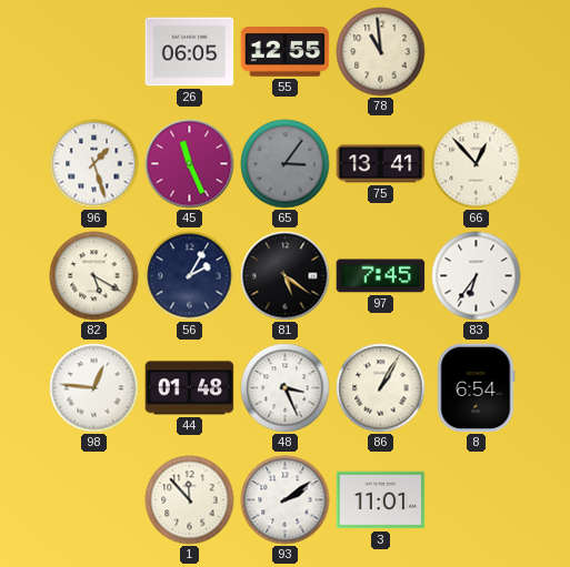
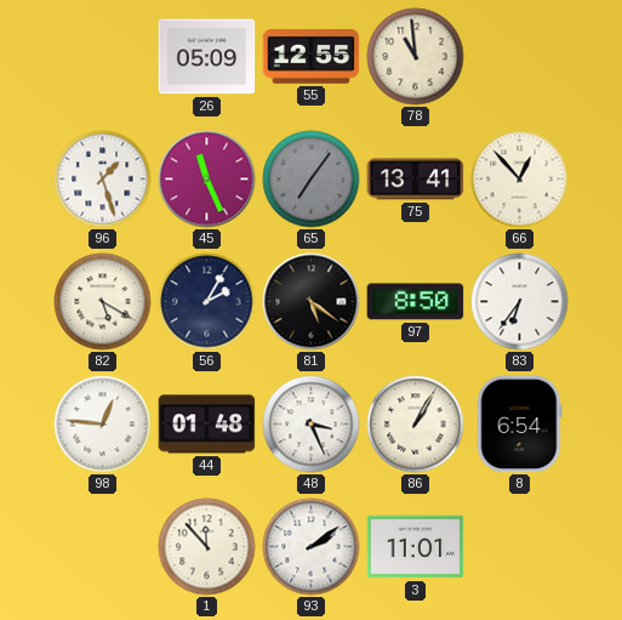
26: 06:05 -> 05:09
65: 3:06 -> 7:06
97: 7:45 -> 8:50
